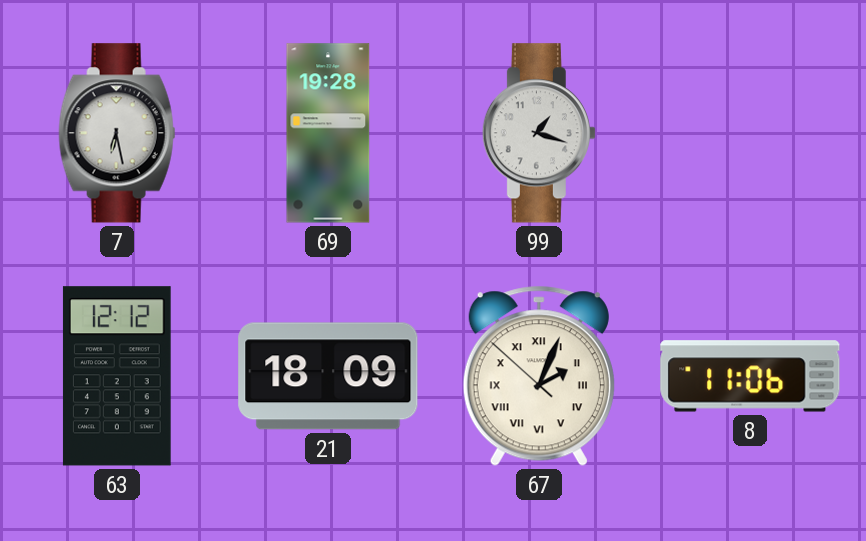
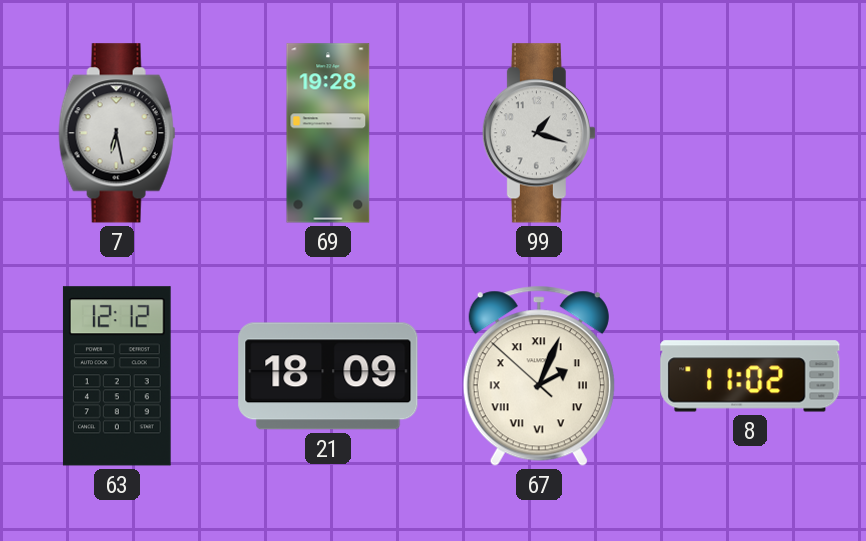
8: 11:06 -> 11:02
